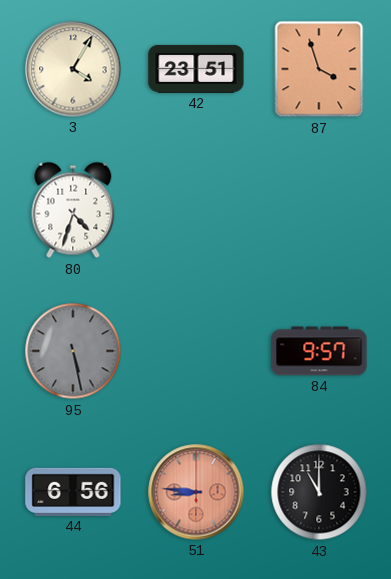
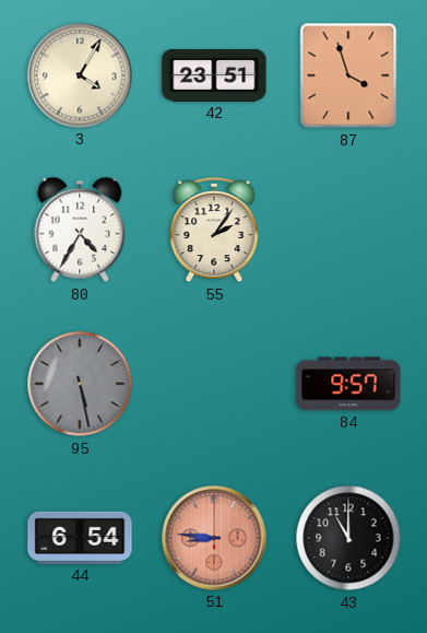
80: 4:33 -> 4:35
55: none -> 2:06
44: 6:56 -> 6:54
